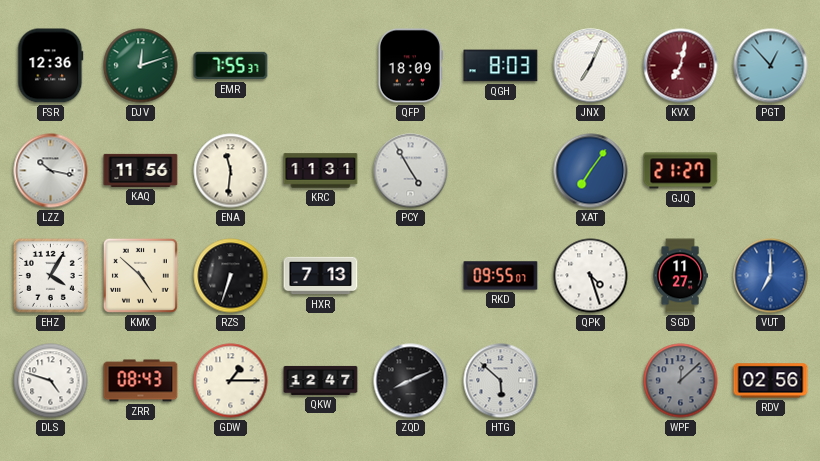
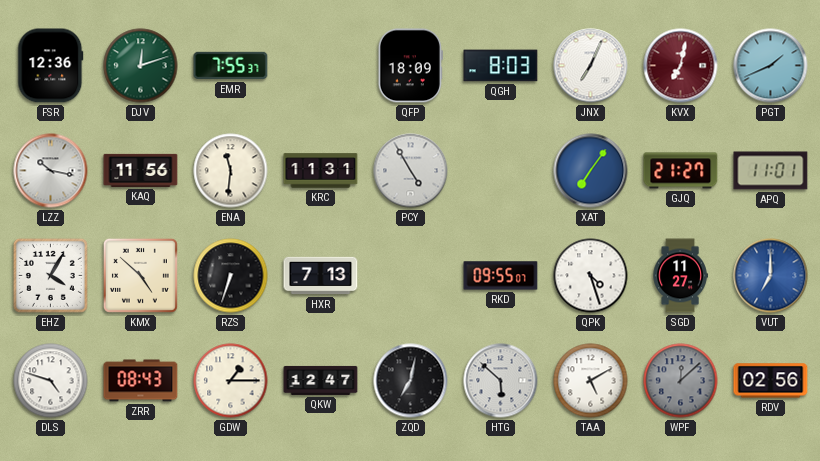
PGT: 12:53 -> 1:41
APQ: none -> 11:01
ZQD: 8:11 -> 7:02
TAA: none -> 5:10
